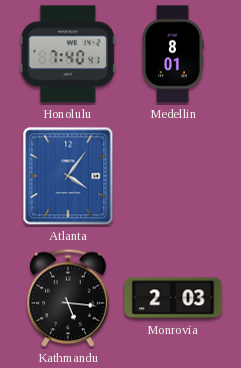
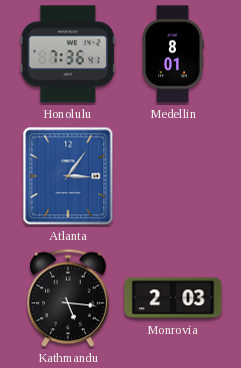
Honolulu: 7:40 -> 7:36
Atlanta: 4:06 -> 3:06
